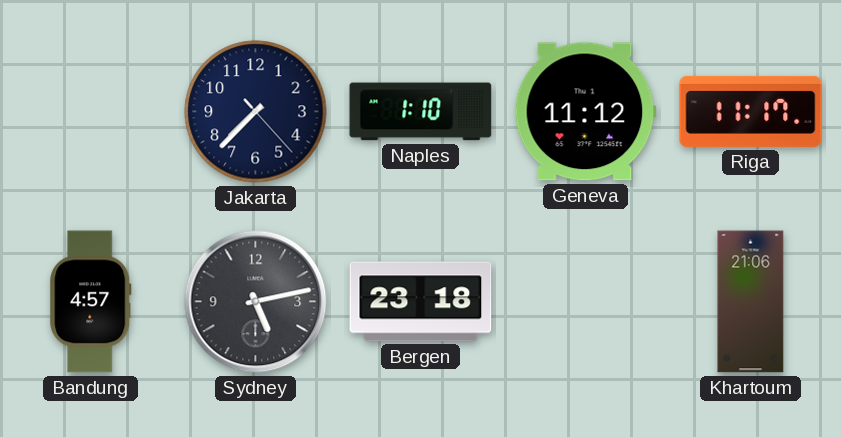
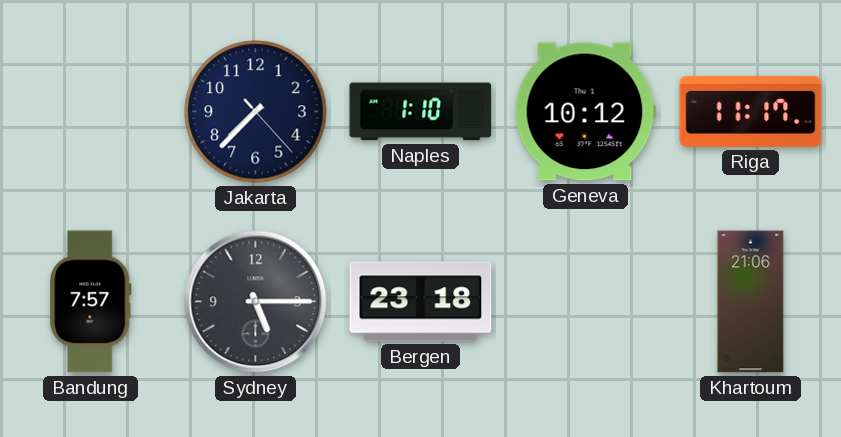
Geneva: 11:12 -> 10:12
Bandung: 4:57 -> 7:57
Sydney: 5:13 -> 5:15
